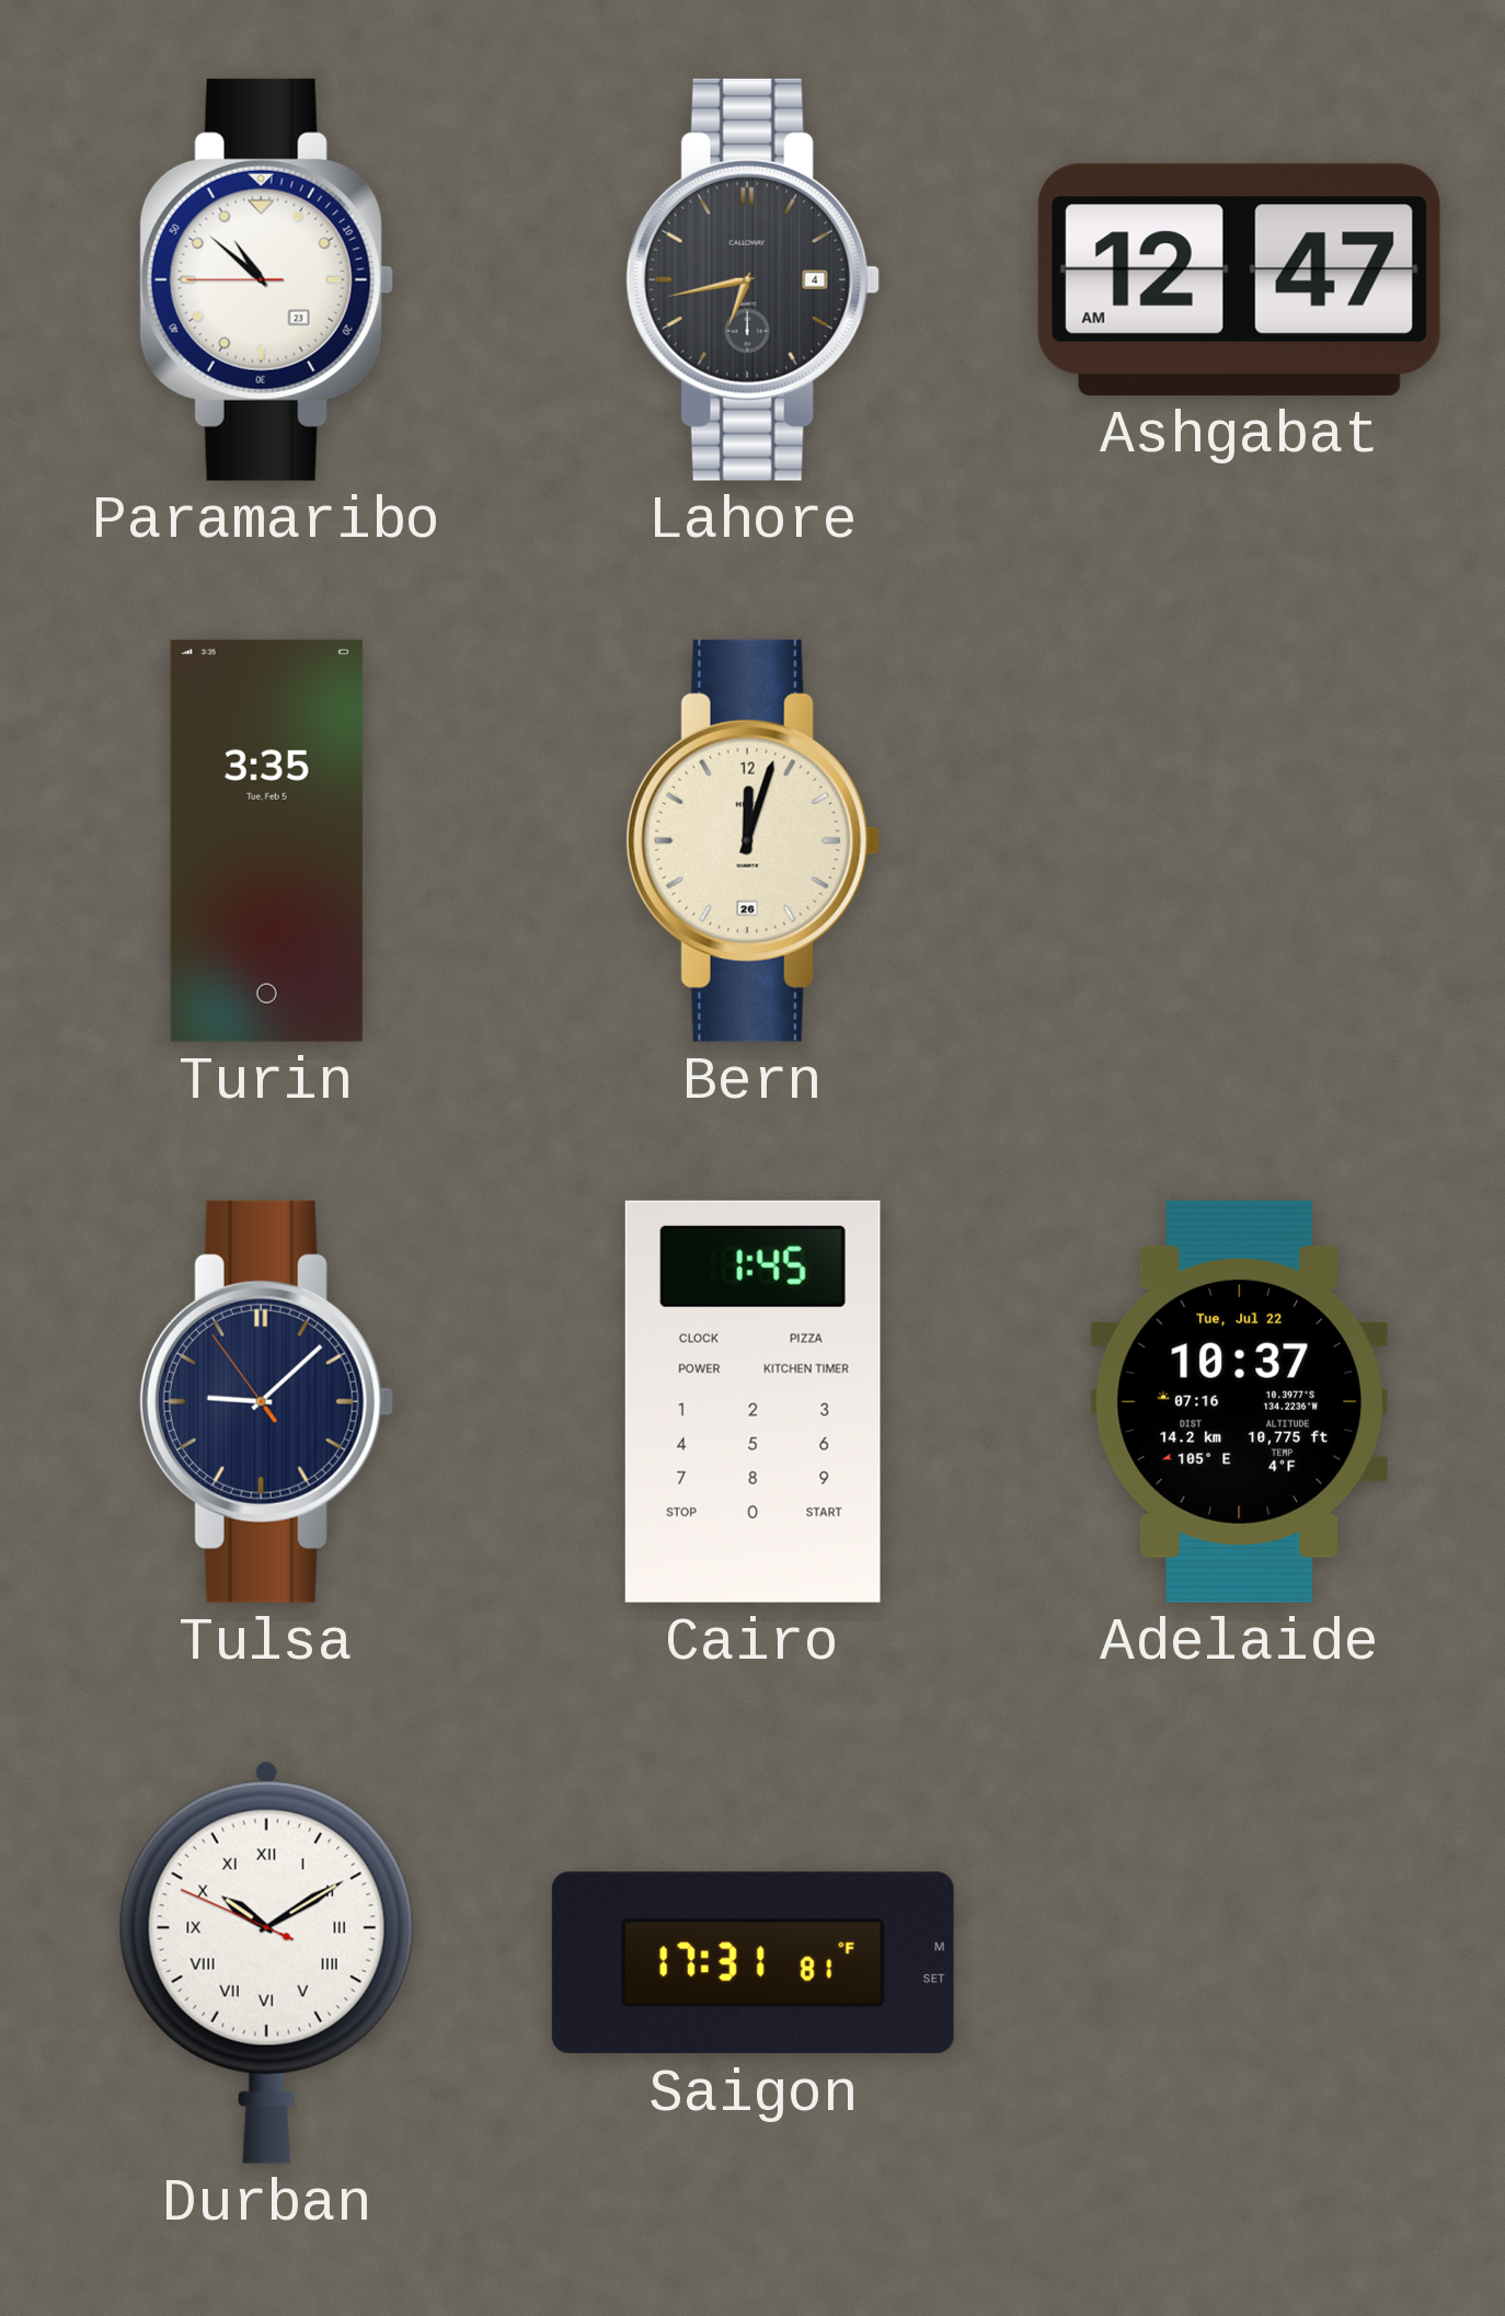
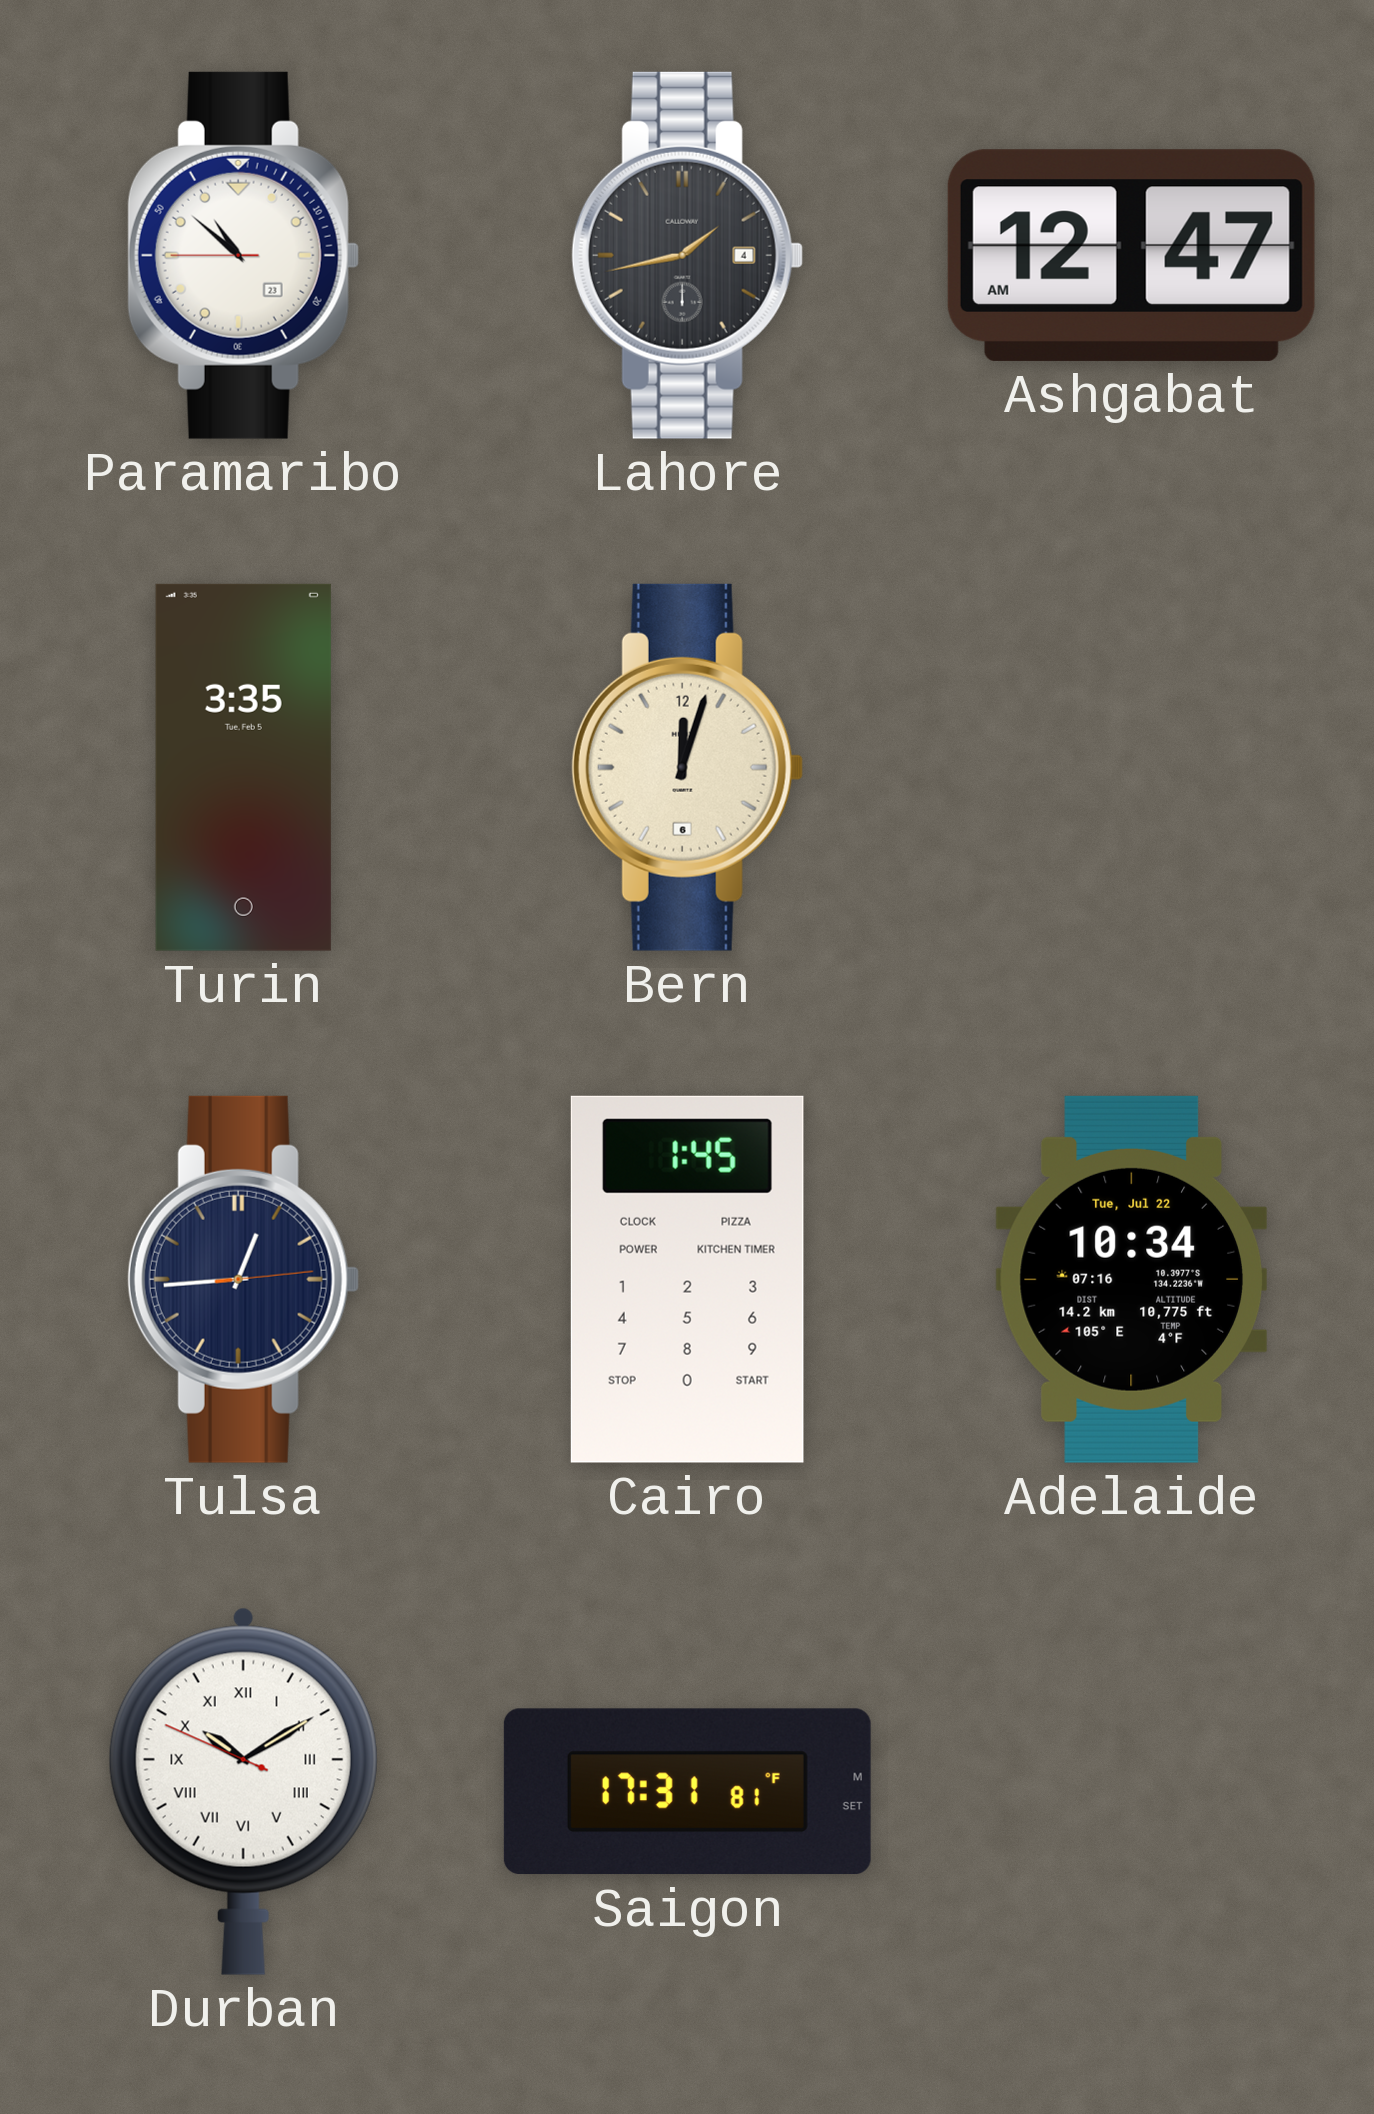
Lahore: 6:43 -> 1:43
Bern date: 26 -> 6
Tulsa: 9:07 -> 12:44
Adelaide: 10:37 -> 10:34
